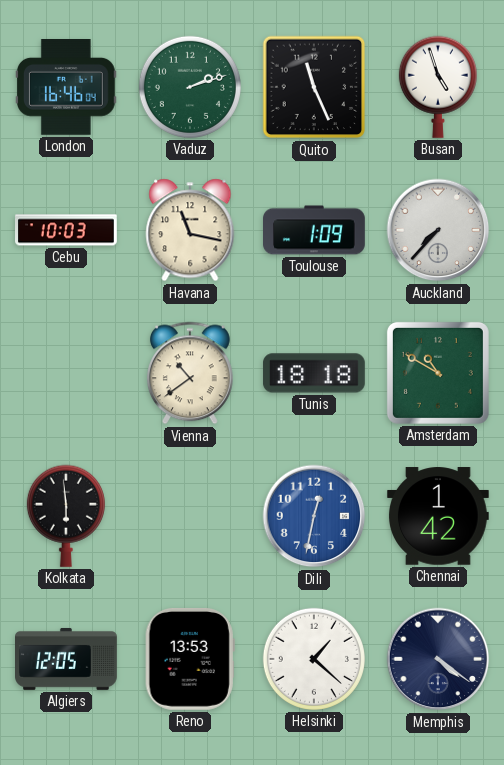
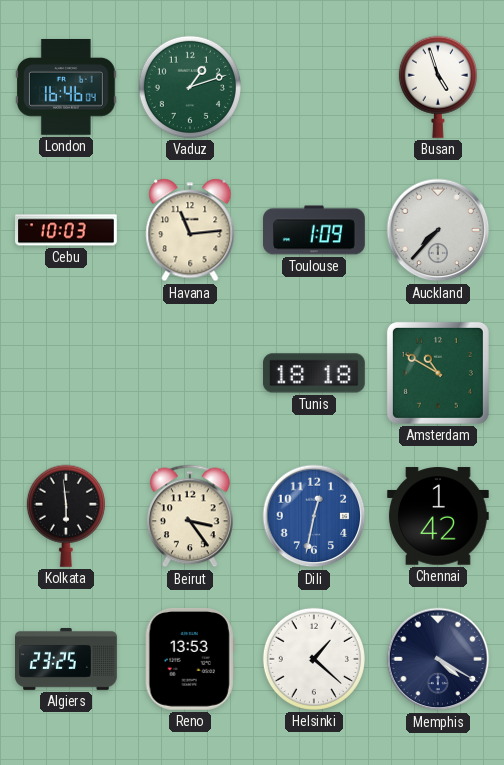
Vaduz: 2:12 -> 1:12
Quito: 11:26 -> none
Havana: 11:17 -> 11:14
Vienna: 10:39 -> none
Beirut: none -> 3:24
Algiers: 12:05 -> 23:25
Memphis: 4:21 -> 4:20
